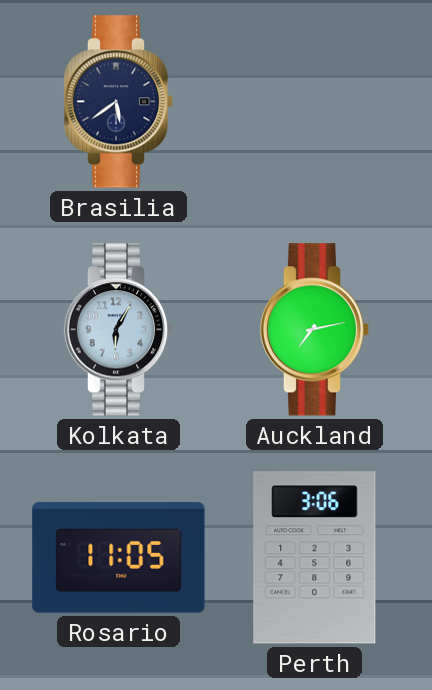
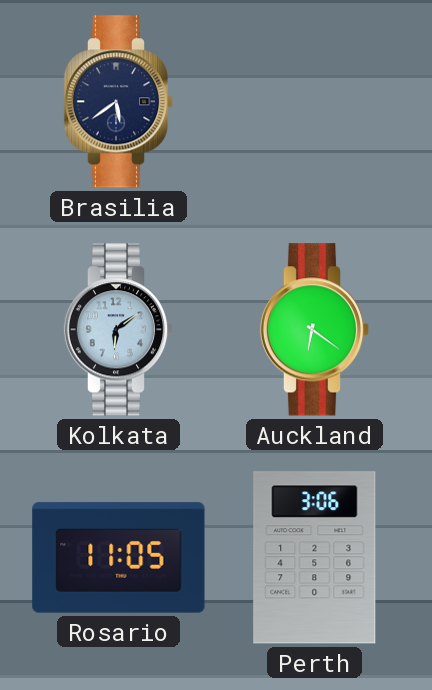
Kolkata: 6:05 -> 6:09
Auckland: 7:13 -> 6:21
